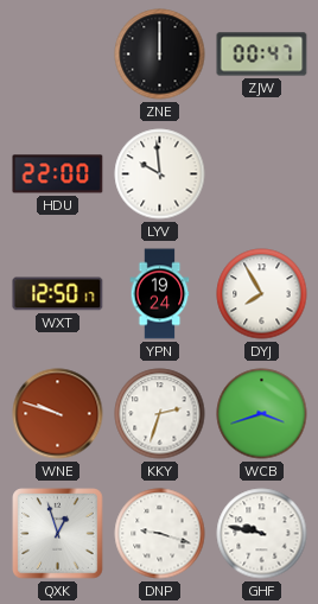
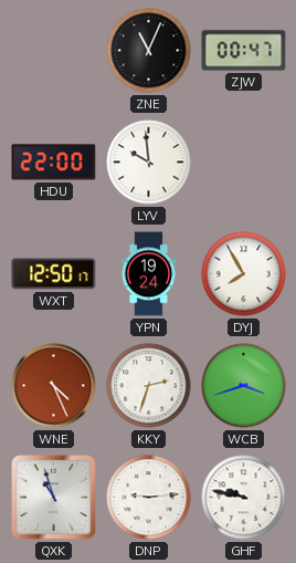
ZNE: 12:00 -> 11:04
WNE: 9:48 -> 4:26
QXK: 12:57 -> 10:57
DNP: 9:18 -> 9:14
